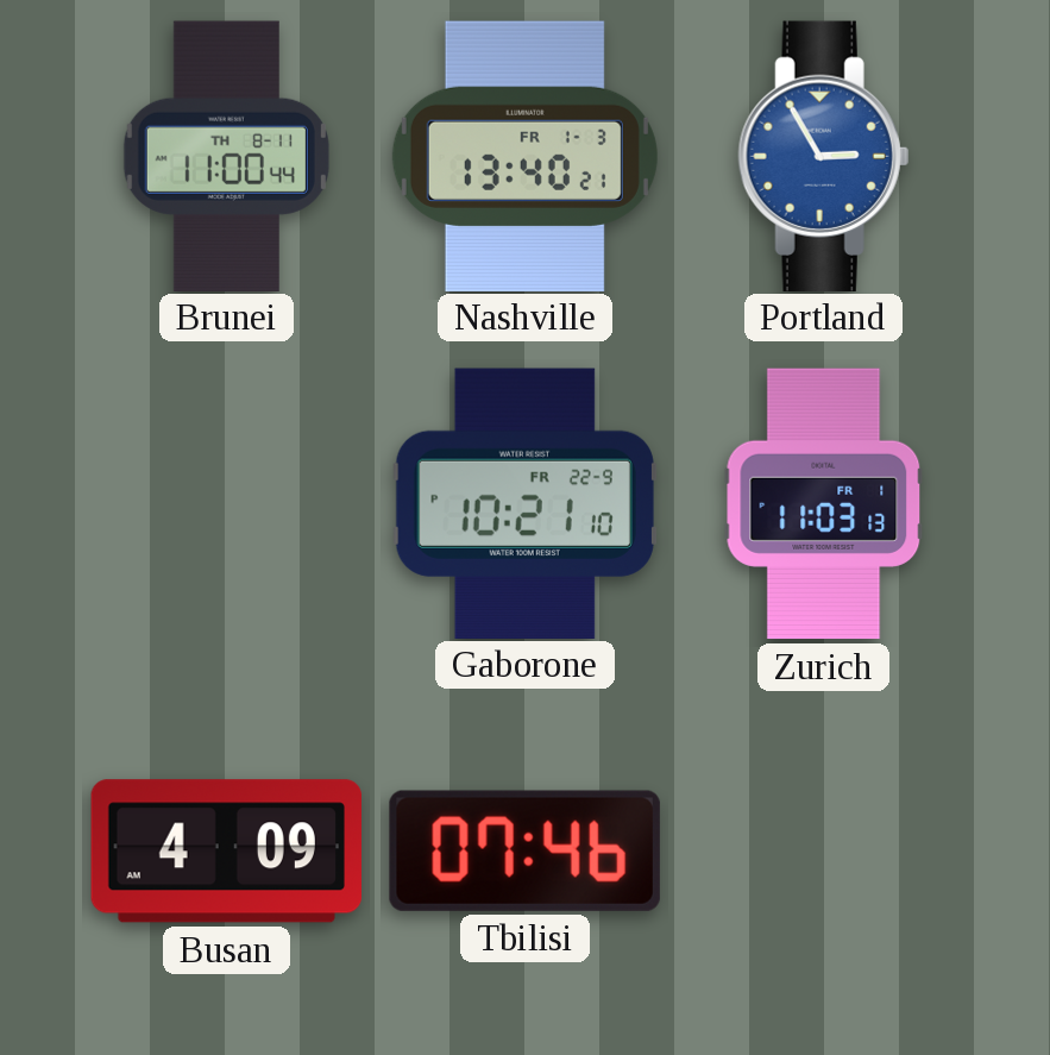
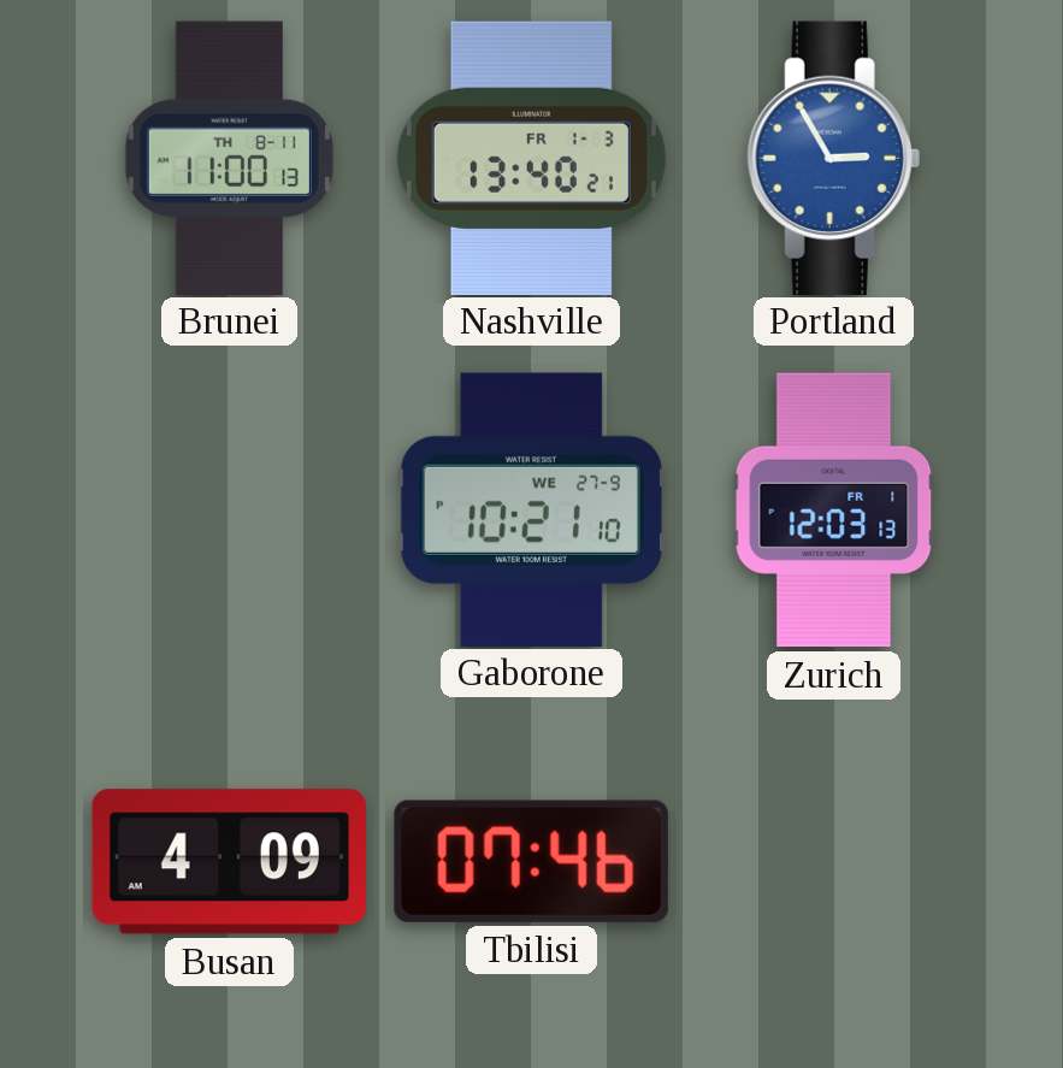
Brunei: 11:00:44 -> 11:00:13
Gaborone date: FR 22-9 -> WE 27-9
Zurich: 11:03 -> 12:03
